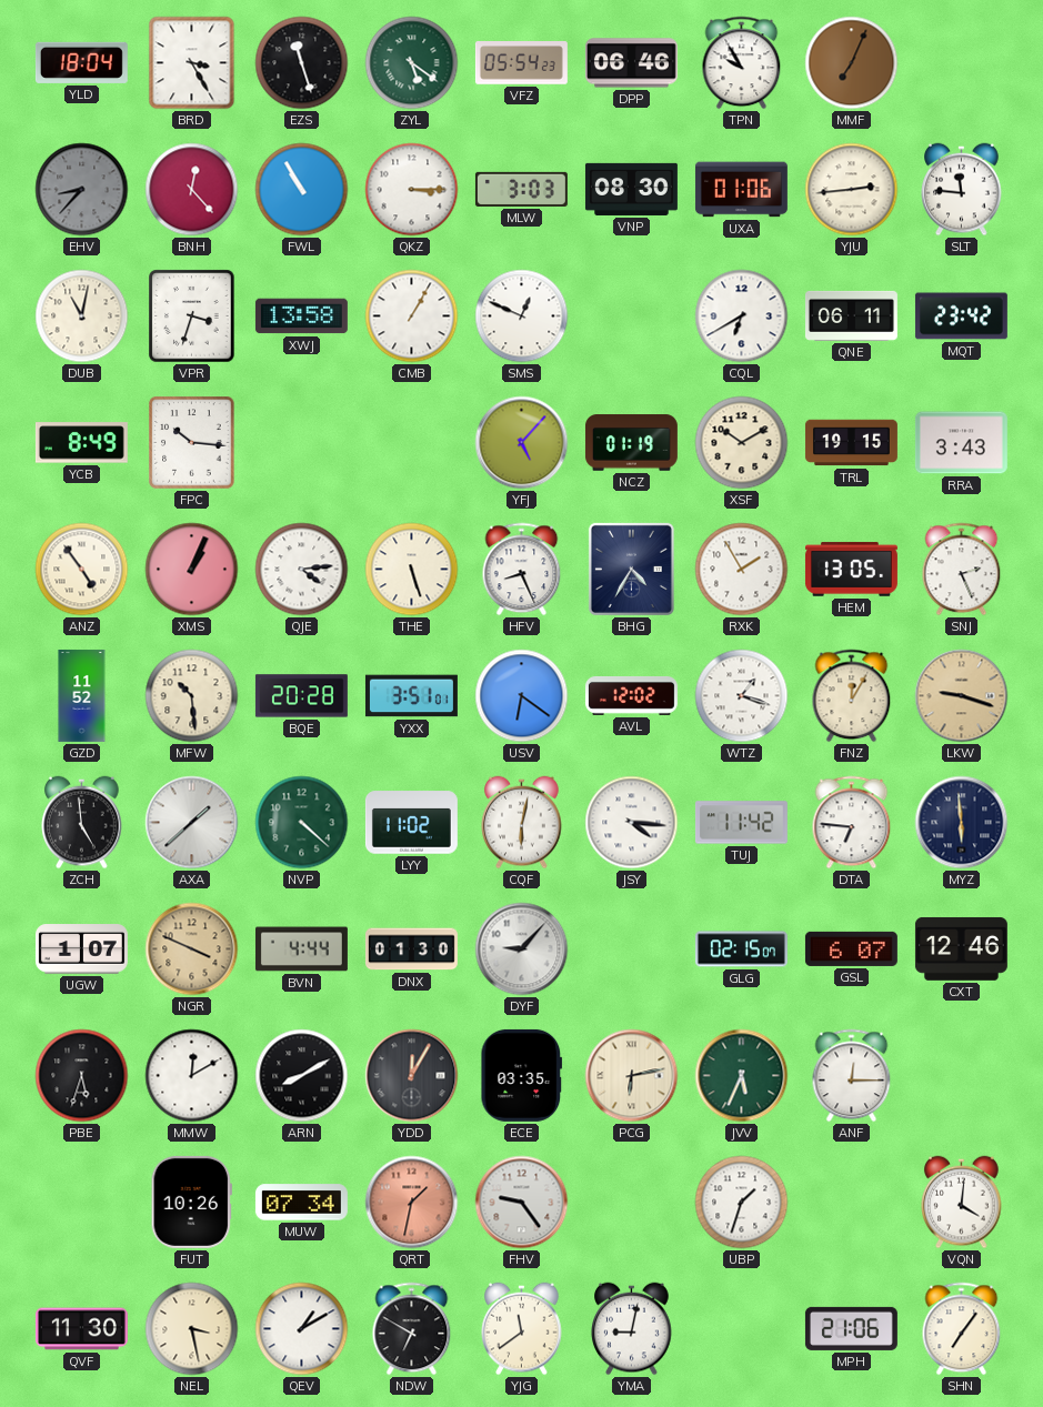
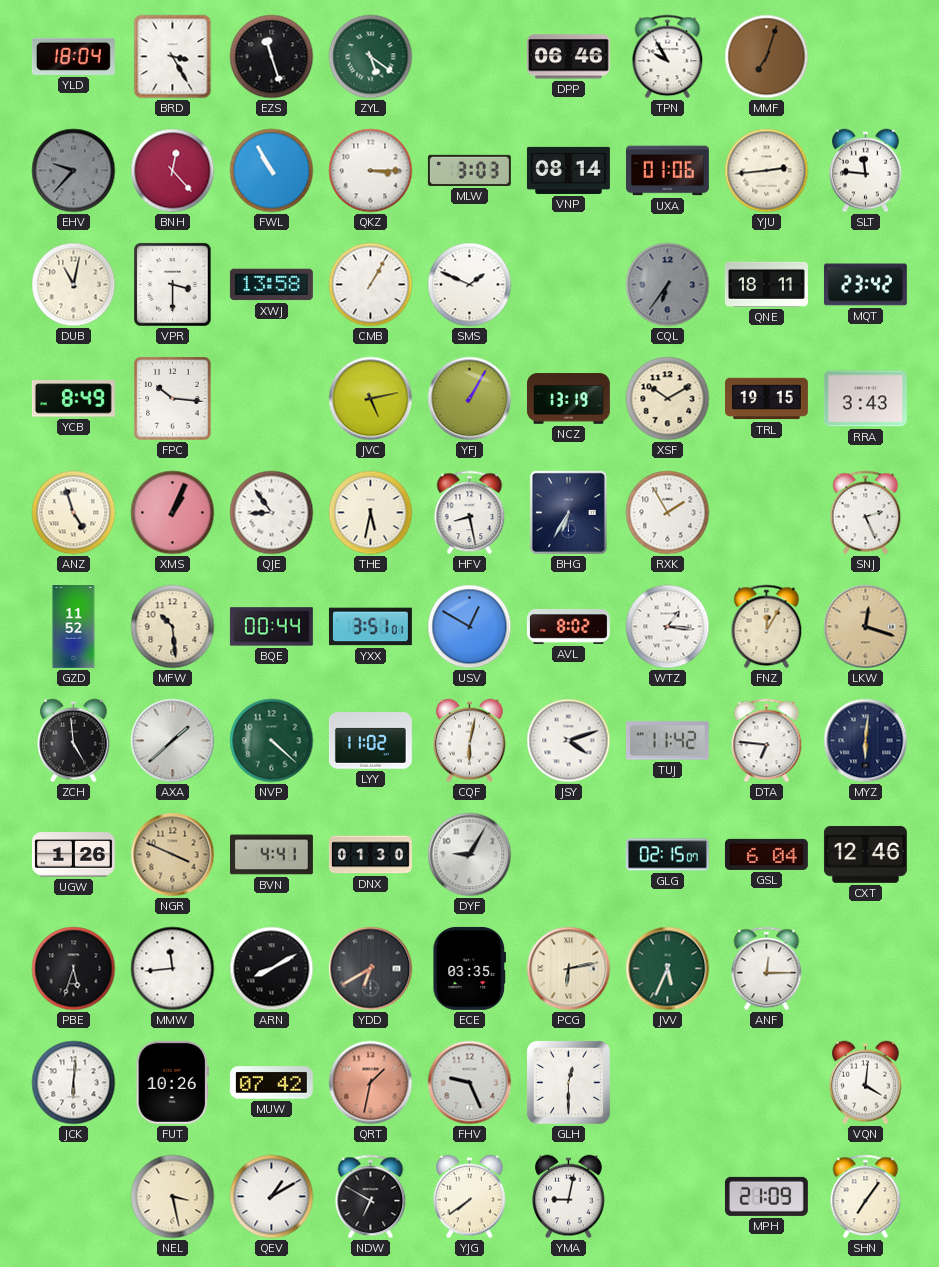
VFZ: 05:54 -> none
MMF: 7:04 -> 7:03
EHV: 8:37 -> 9:37
VNP: 08:30 -> 08:14
VPR: 3:33 -> 3:30
SMS: 12:49 -> 1:49
CQL: 6:40 -> 6:36
CQL dial: white -> grey
QNE: 06:11 -> 18:11
JVC: none -> 5:13
YFJ: 5:07 -> 1:05
NCZ: 01:19 -> 13:19
ANZ: 4:54 -> 4:57
QJE: 4:14 -> 8:54
THE: 5:27 -> 5:32
HFV: 8:26 -> 8:28
BHG: 4:35 -> 6:35
HEM: 13:05 -> none
BQE: 20:28 -> 00:44
USV: 6:21 -> 12:50
AVL: 12:02 -> 8:02
WTZ: 1:18 -> 1:16
LKW: 9:18 -> 12:18
JSY: 4:16 -> 4:12
MYZ: 5:59 -> 6:01
UGW: 1:07 -> 1:26
BVN: 4:44 -> 4:41
DYF: 9:07 -> 9:05
GSL: 6:07 -> 6:04
MMW: 12:10 -> 11:44
YDD: 12:05 -> 6:40
JCK: none -> 6:01
MUW: 07:34 -> 07:42
FHV: 9:24 -> 9:26
GLH: none -> 12:30
UBP: 1:33 -> none
QVF: 11:30 -> none
YJG: 11:39 -> 7:39
MPH: 21:06 -> 21:09
